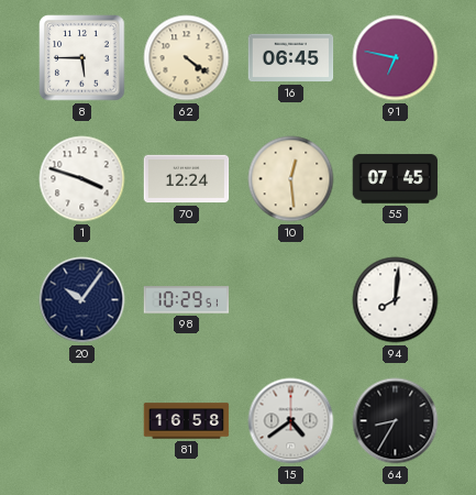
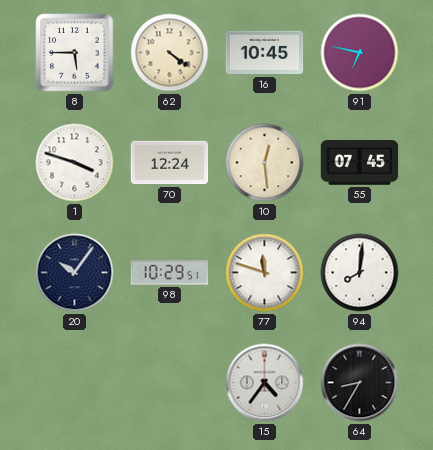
16: 06:45 -> 10:45
77: none -> 11:48
81: 16:58 -> none
15: 4:39 -> 4:36
